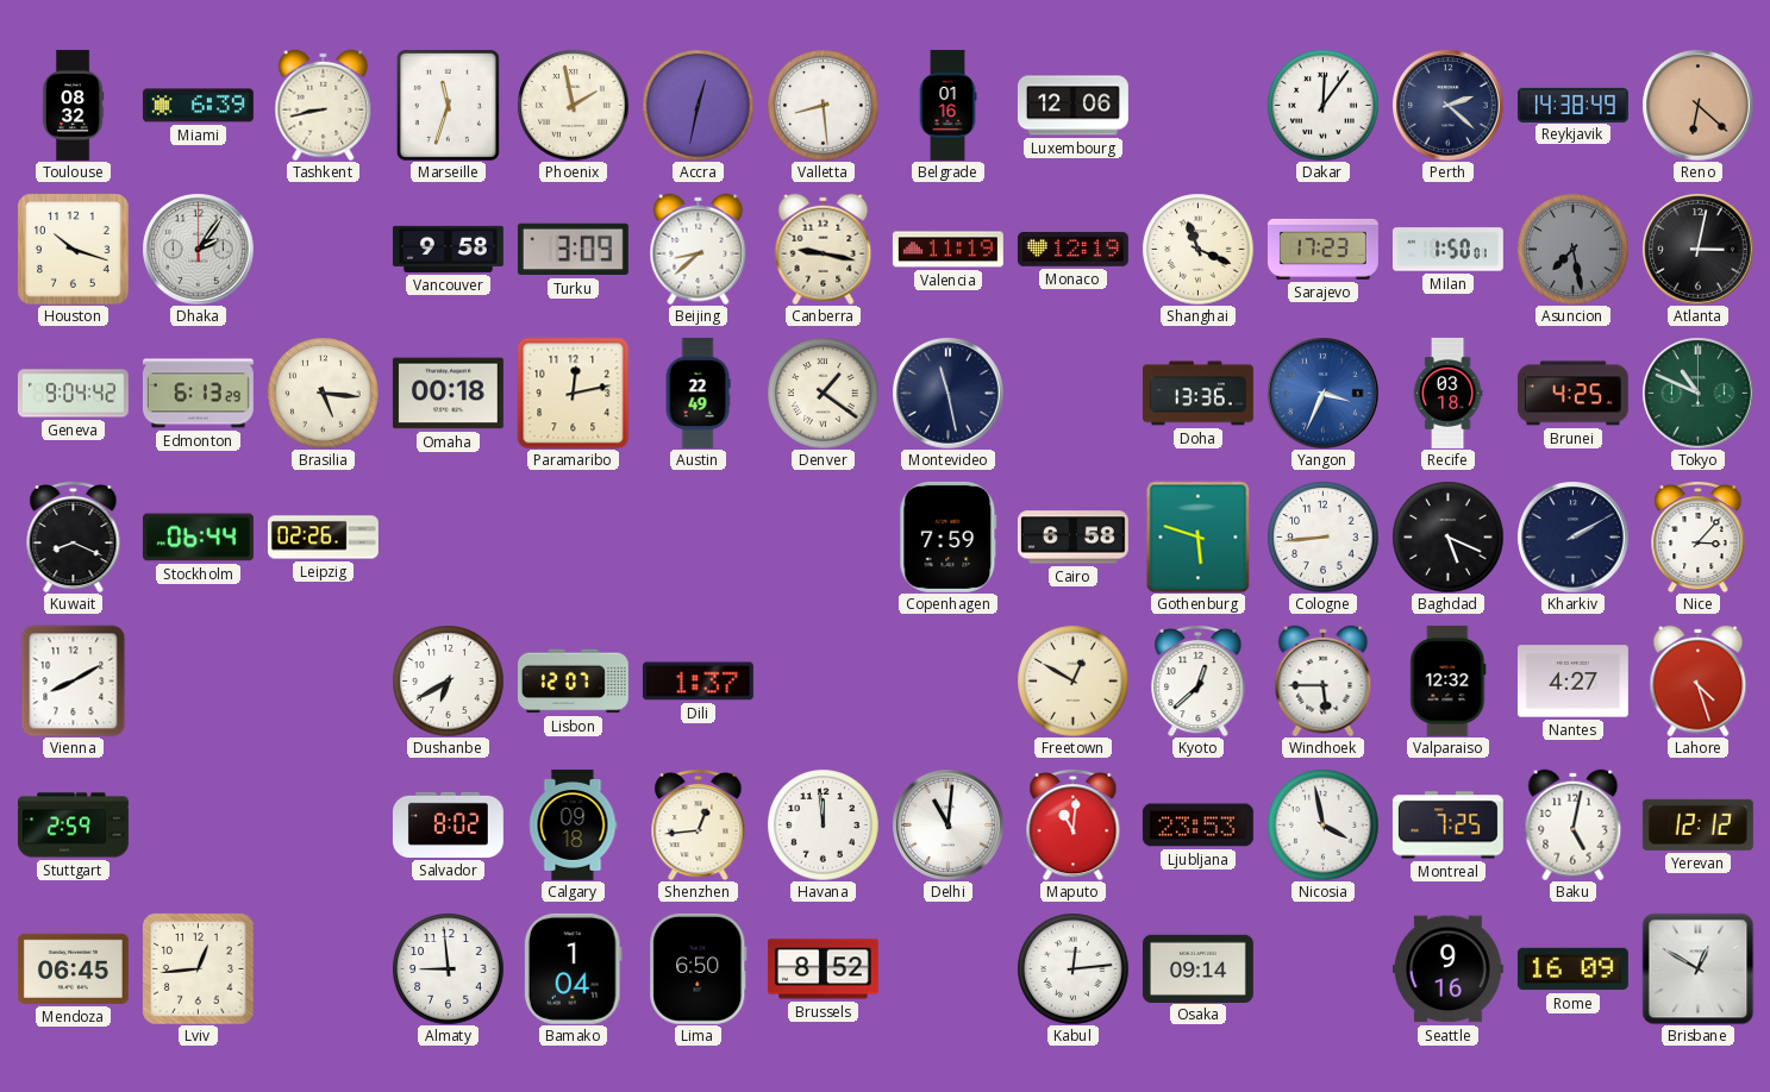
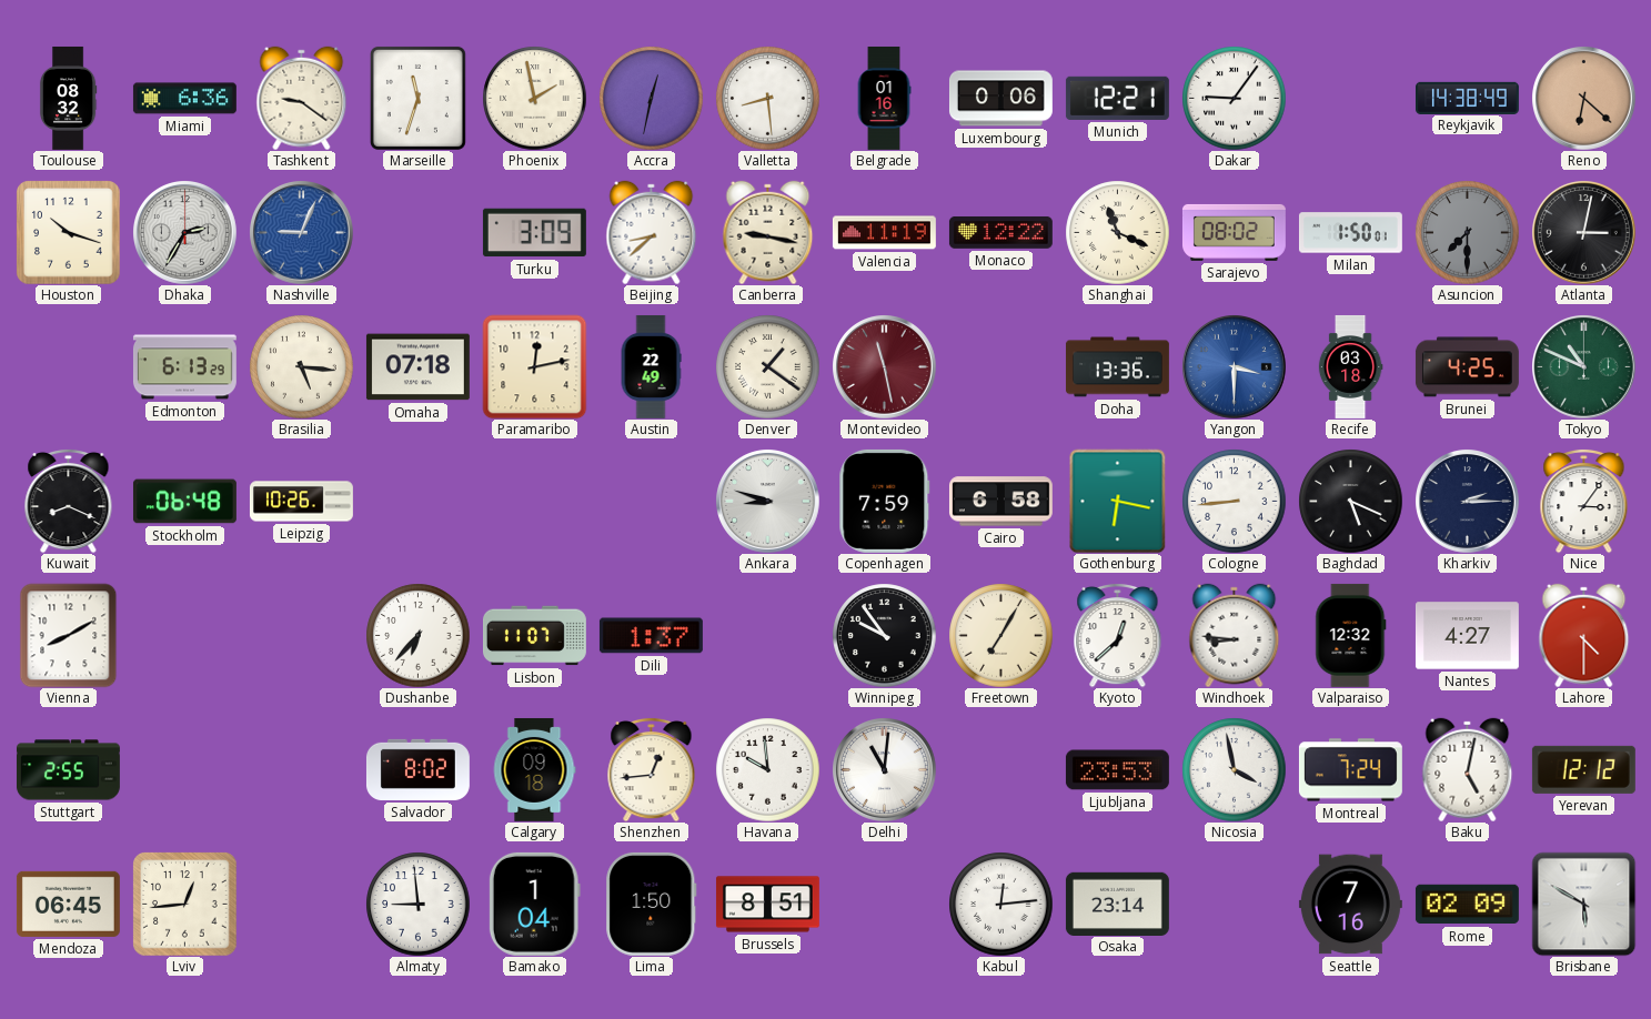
Miami: 6:39 -> 6:36
Tashkent: 8:43 -> 9:21
Luxembourg: 12:06 -> 0:06
Munich: none -> 12:21
Dakar: 12:06 -> 9:06
Perth: 2:22 -> none
Dhaka: 2:06 -> 2:35
Nashville: none -> 9:04
Vancouver: 9:58 -> none
Monaco: 12:19 -> 12:22
Sarajevo: 17:23 -> 08:02
Asuncion: 7:28 -> 7:30
Geneva: 9:04 -> none
Omaha: 00:18 -> 07:18
Montevideo dial: navy -> burgundy
Yangon: 3:34 -> 3:30
Stockholm: 06:44 -> 06:48
Leipzig: 02:26 -> 10:26
Ankara: none -> 8:48
Gothenburg: 5:48 -> 6:17
Kharkiv: 2:10 -> 2:15
Nice: 3:07 -> 3:06
Dushanbe: 6:40 -> 6:37
Lisbon: 12:07 -> 11:07
Winnipeg: none -> 9:54
Freetown: 12:50 -> 7:05
Windhoek: 5:45 -> 8:46
Lahore: 4:27 -> 4:30
Stuttgart: 2:59 -> 2:55
Havana: 11:59 -> 9:59
Maputo: 11:01 -> none
Montreal: 7:25 -> 7:24
Lima: 6:50 -> 1:50
Brussels: 8:52 -> 8:51
Osaka: 09:14 -> 23:14
Seattle: 9:16 -> 7:16
Rome: 16:09 -> 02:09
Brisbane: 12:50 -> 5:50
